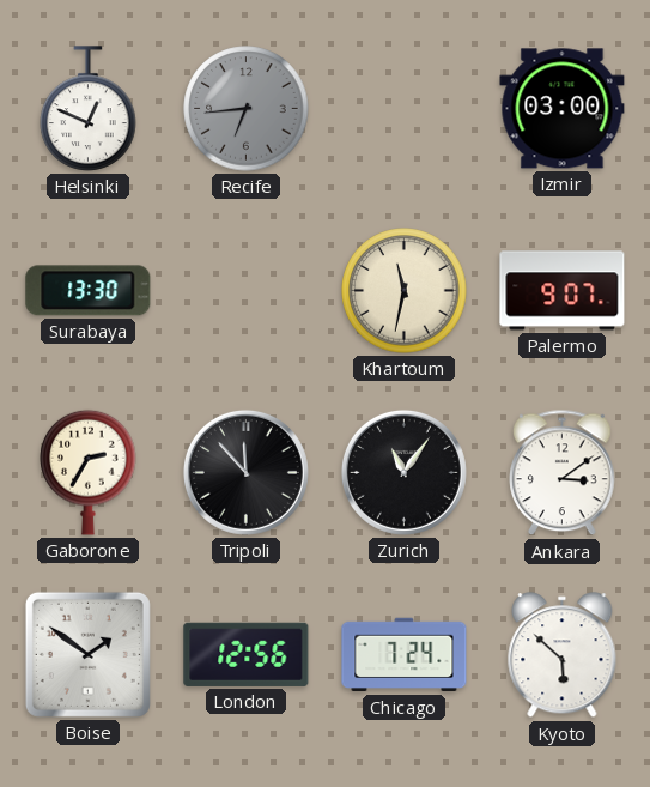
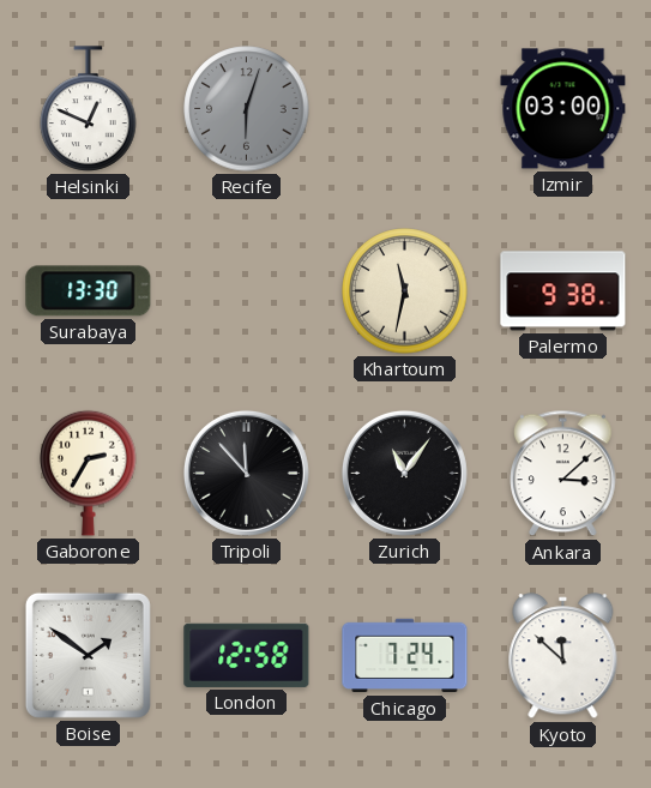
Recife: 6:44 -> 6:03
Palermo: 9:07 -> 9:38
Ankara: 3:09 -> 3:08
London: 12:56 -> 12:58
Kyoto: 5:52 -> 11:52
